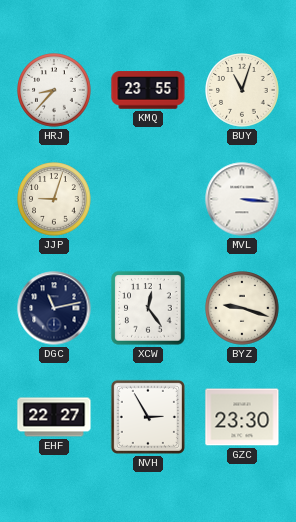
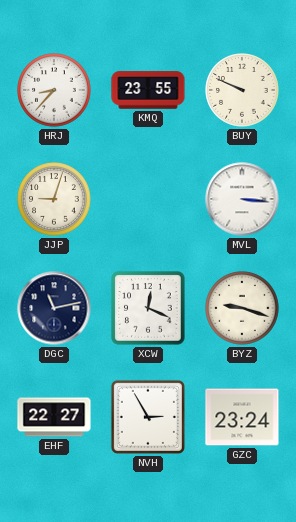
BUY: 11:03 -> 9:49
XCW: 12:24 -> 12:19
GZC: 23:30 -> 23:24
